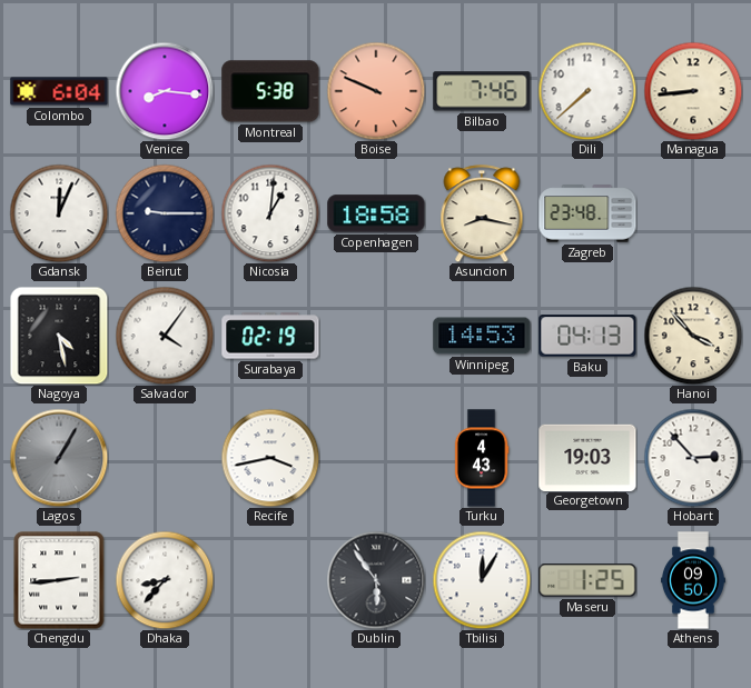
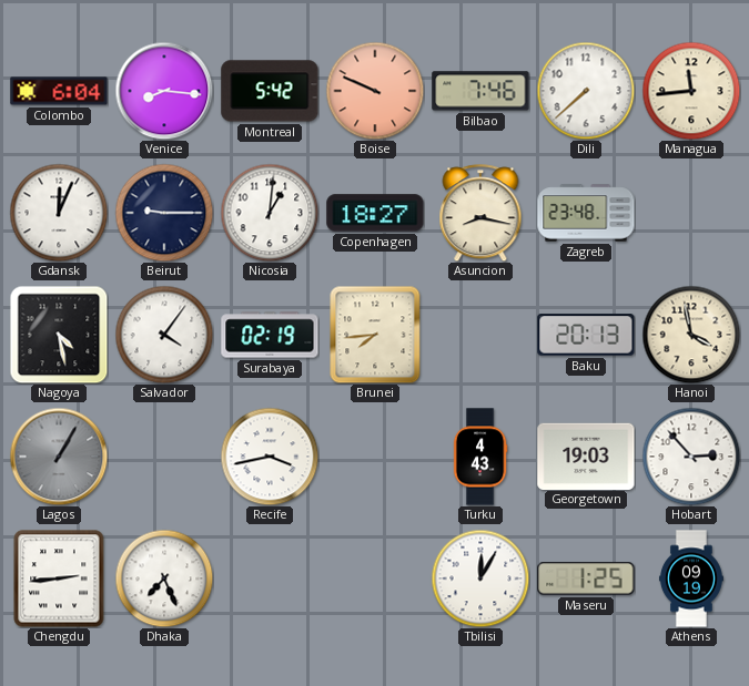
Montreal: 5:38 -> 5:42
Managua: 8:44 -> 11:44
Copenhagen: 18:58 -> 18:27
Brunei: none -> 7:44
Winnipeg: 14:53 -> none
Baku: 04:13 -> 20:13
Hanoi: 3:53 -> 3:58
Dhaka: 8:37 -> 7:26
Dublin: 5:54 -> none
Athens: 09:50 -> 09:19
